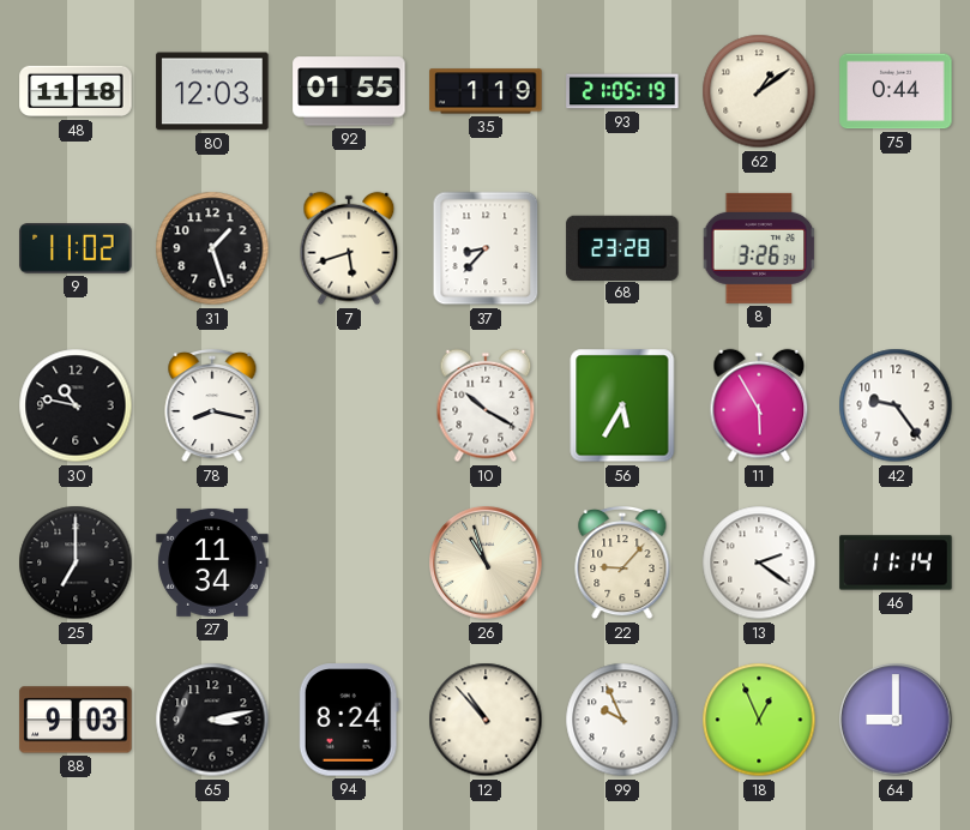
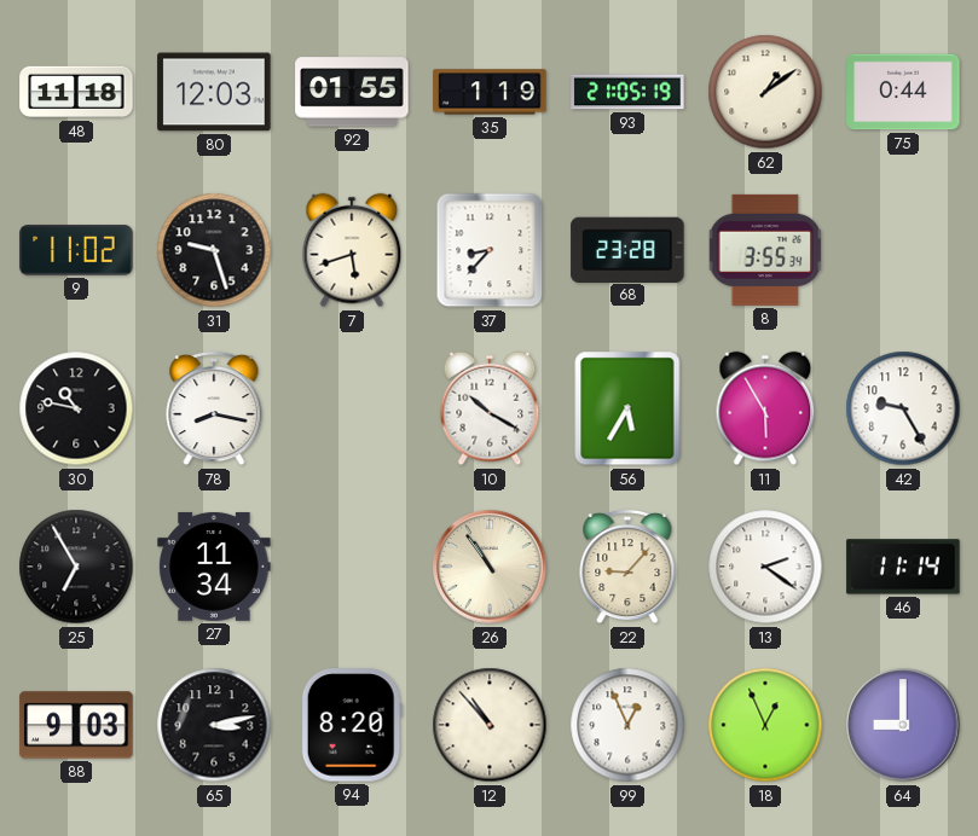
31: 1:27 -> 9:27
8: 3:26 -> 3:55
42: 9:24 -> 9:25
25: 7:00 -> 6:55
26: 10:57 -> 10:54
94: 8:24 -> 8:20
99: 9:56 -> 12:56
